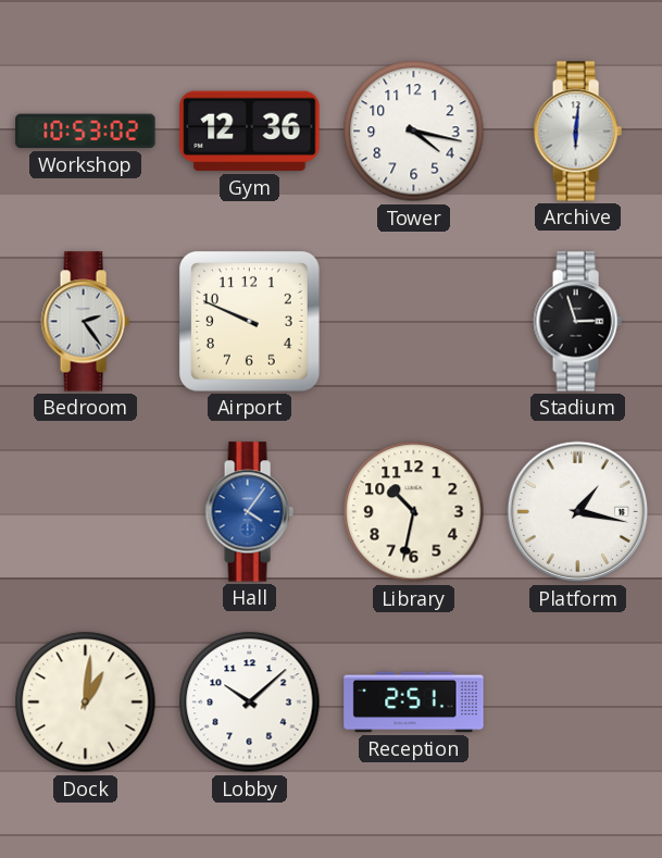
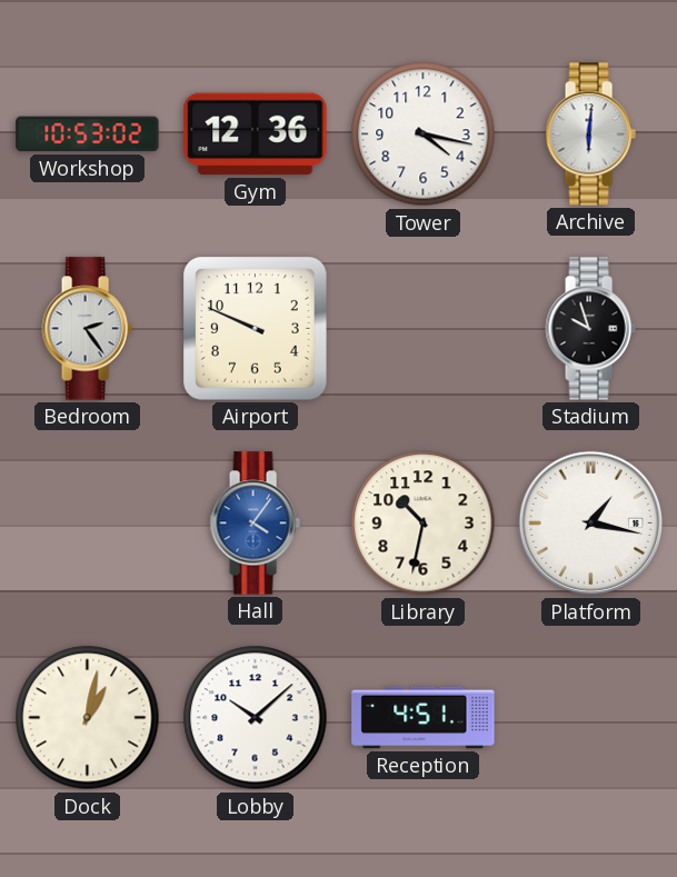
Stadium: 2:57 -> 9:57
Dock: 1:01 -> 1:02
Reception: 2:51 -> 4:51
